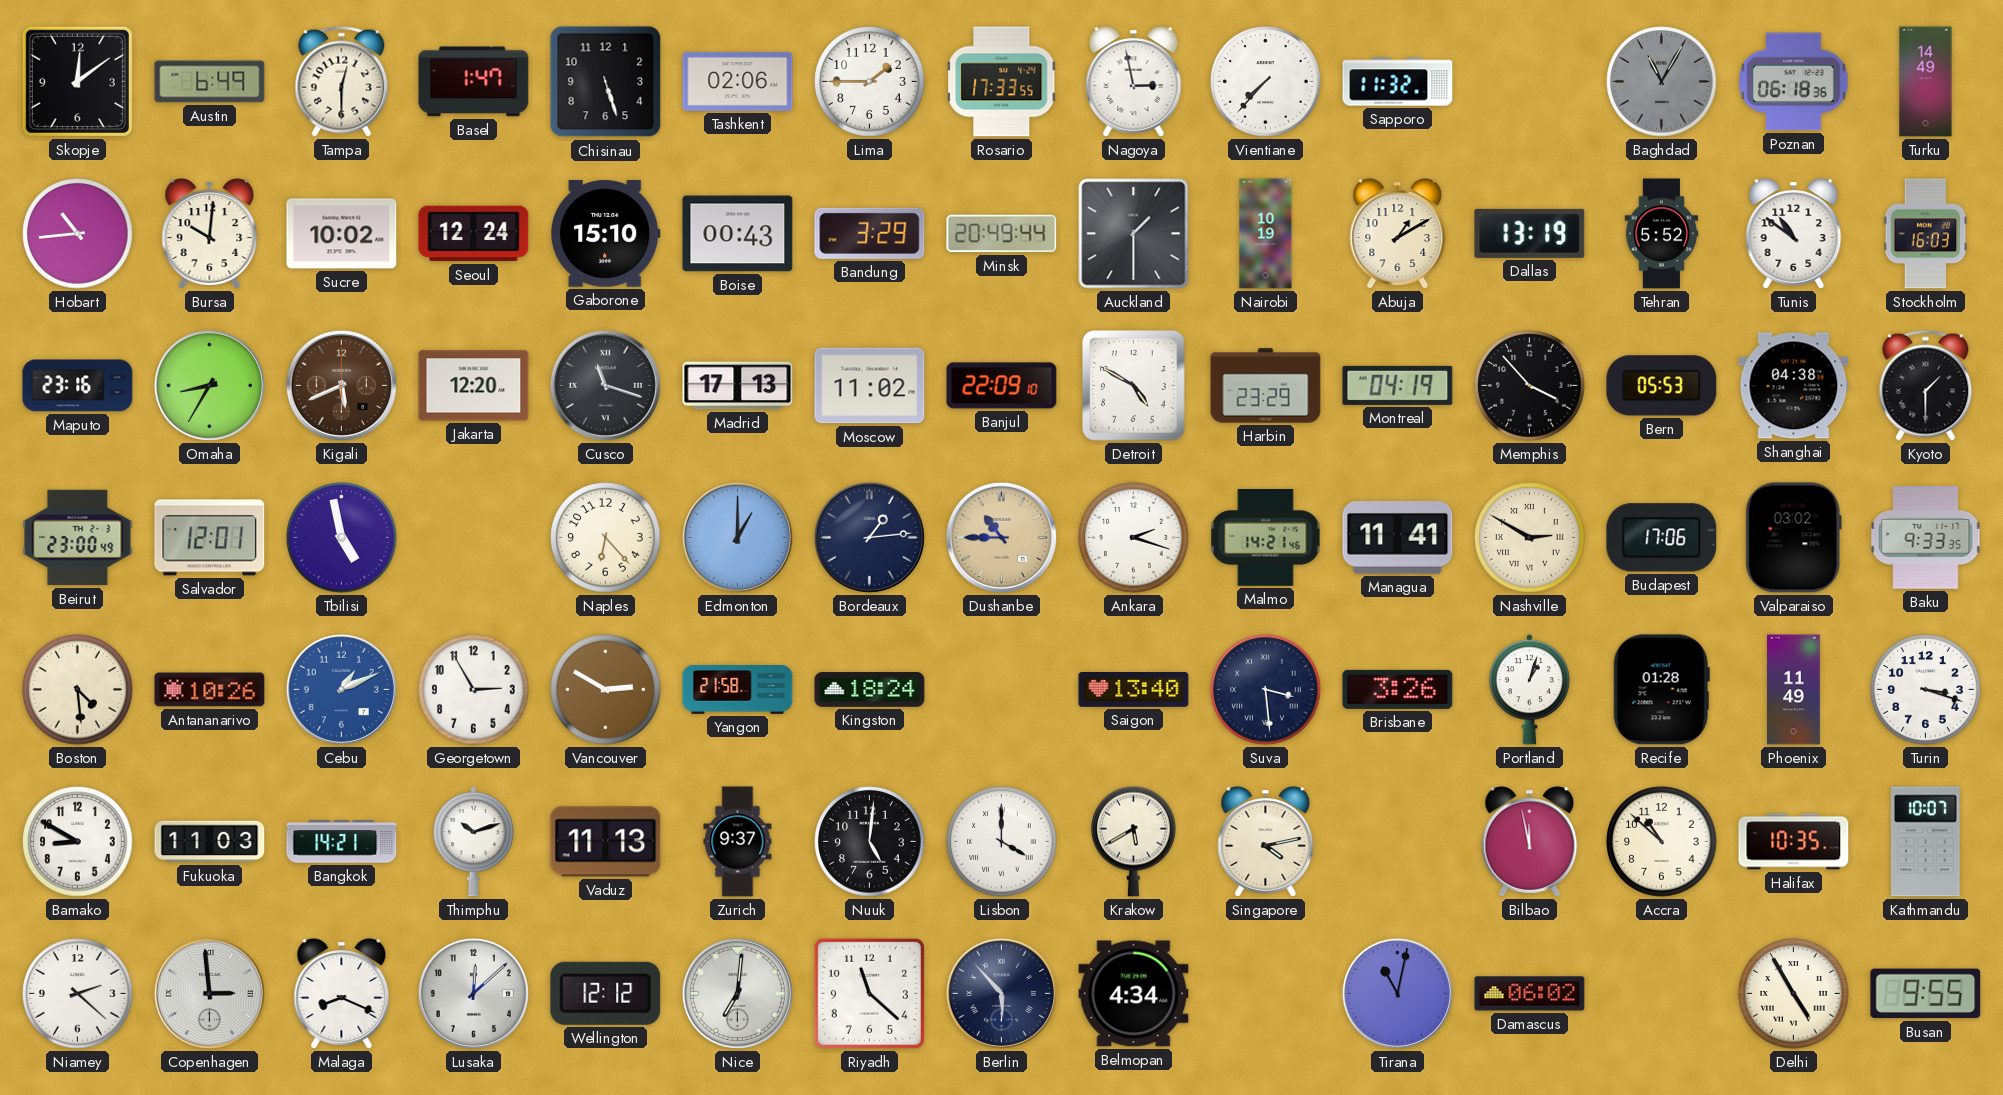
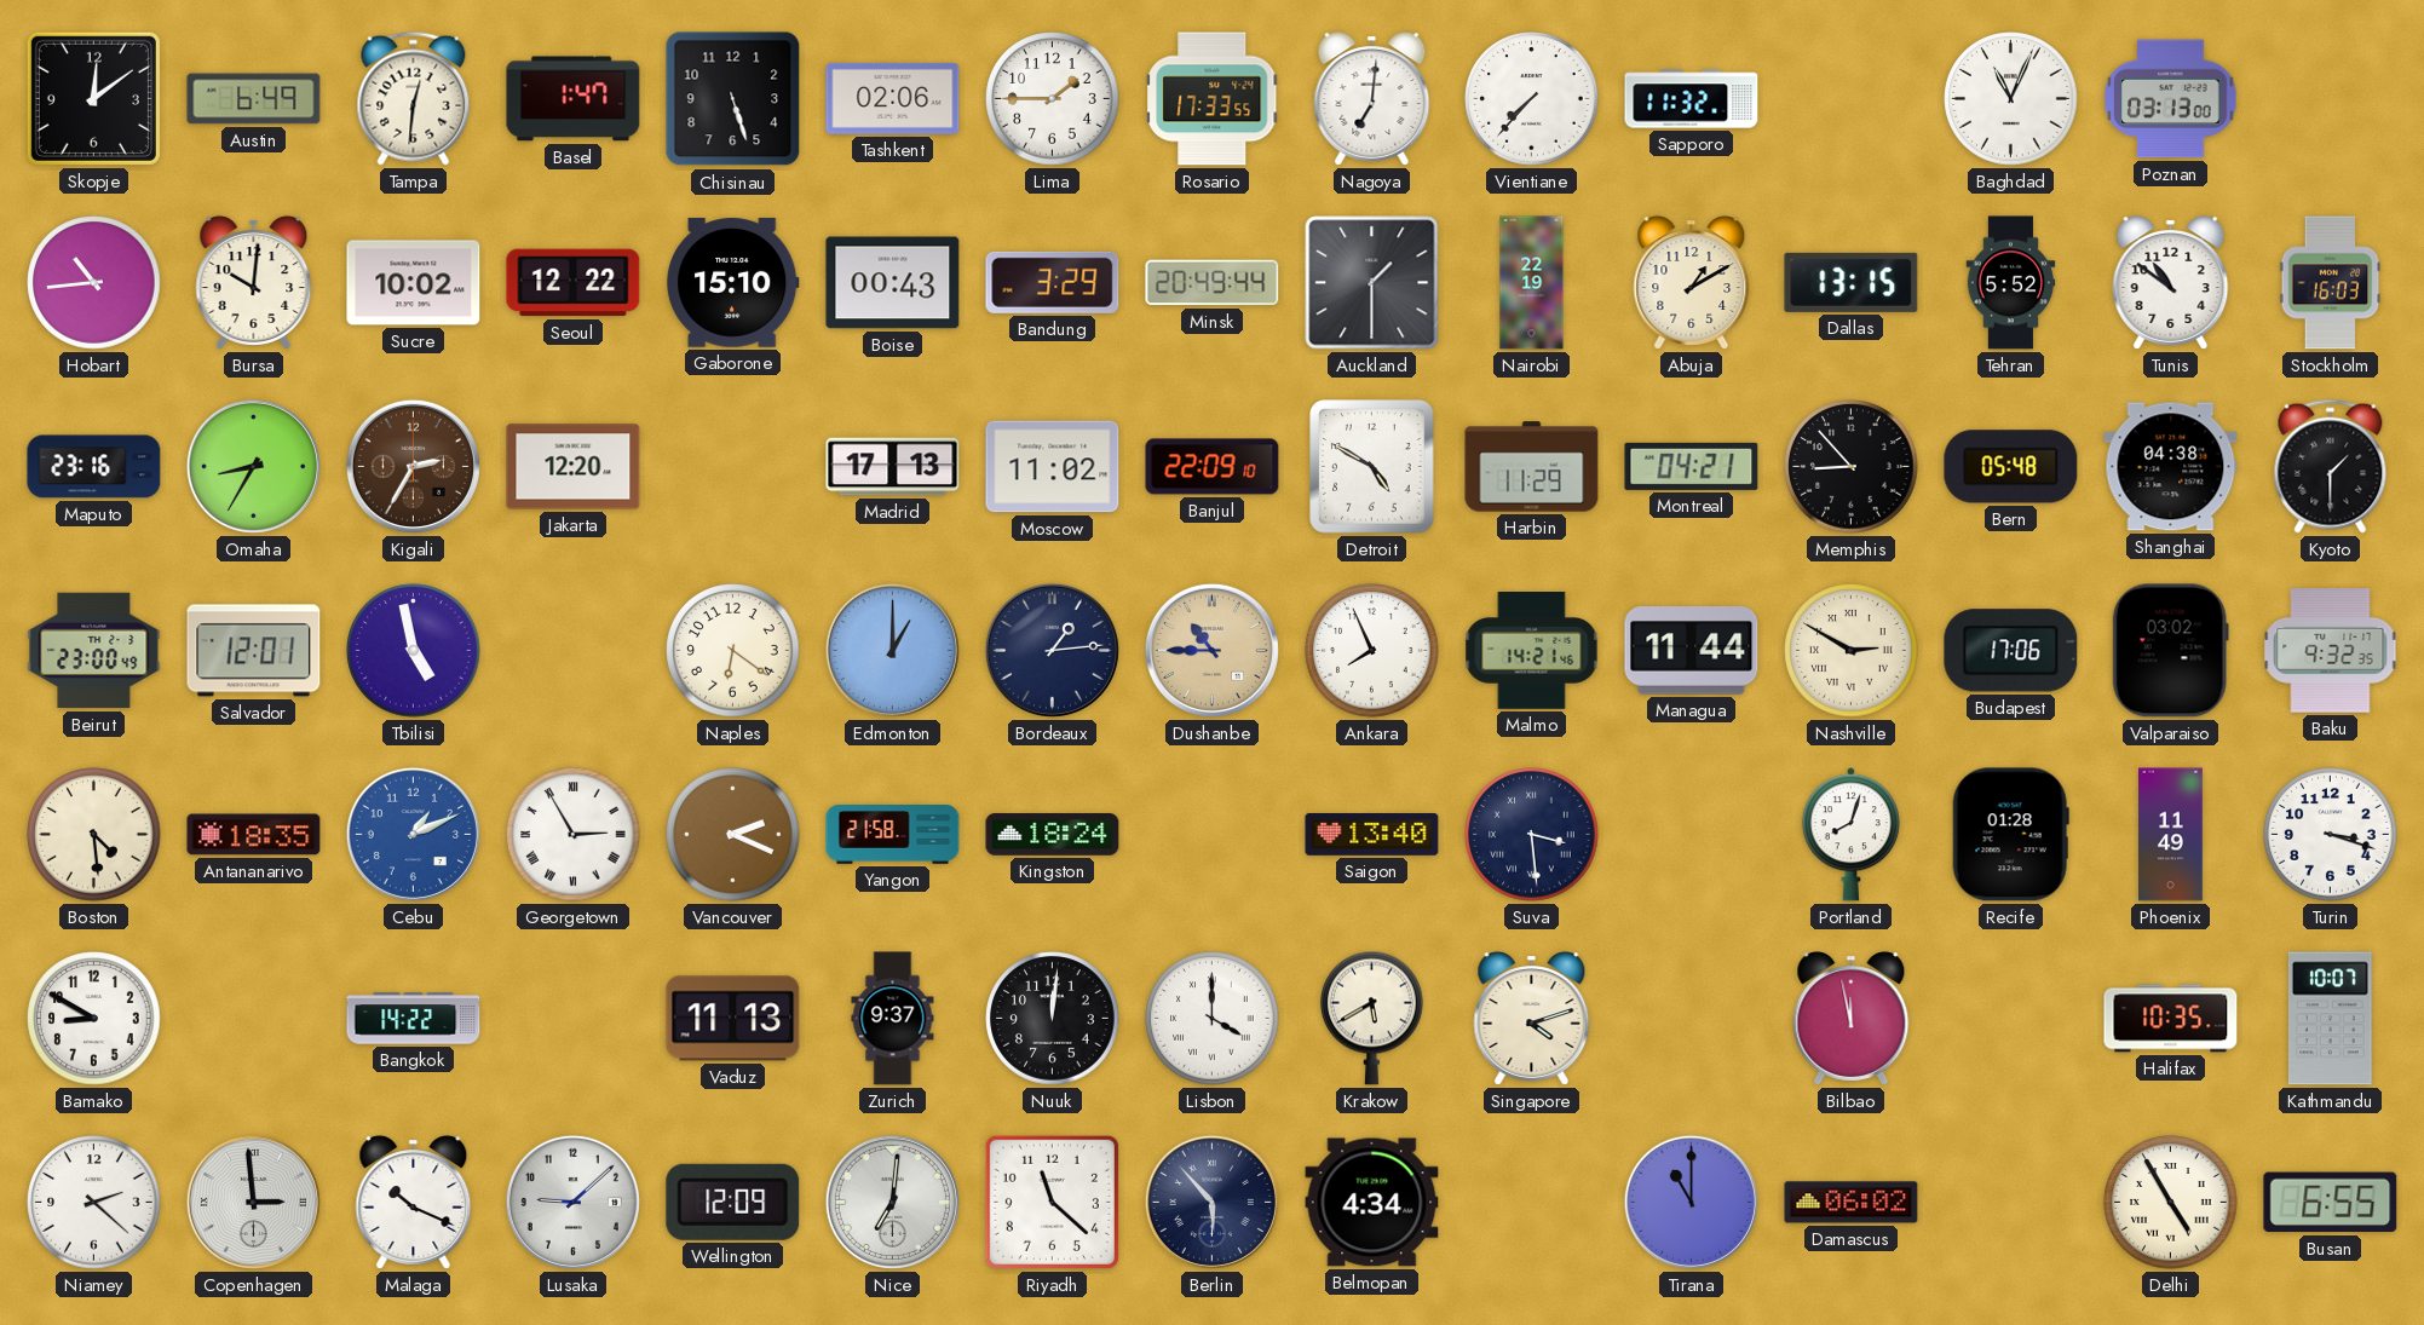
Tampa: 12:30 -> 12:31
Nagoya: 2:58 -> 7:01
Baghdad: 11:05 -> 11:04
Baghdad dial: grey -> white
Poznan: 06:18 -> 03:13
Turku: 14:49 -> none
Seoul: 12:24 -> 12:22
Nairobi: 10:19 -> 22:19
Dallas: 13:19 -> 13:15
Kigali: 5:41 -> 2:35
Cusco: 11:18 -> none
Harbin: 23:29 -> 11:29
Montreal: 04:19 -> 04:21
Memphis: 3:53 -> 8:53
Bern: 05:53 -> 05:48
Naples: 6:23 -> 6:21
Ankara: 2:18 -> 7:56
Managua: 11:41 -> 11:44
Baku: 9:33 -> 9:32
Antananarivo: 10:26 -> 18:35
Georgetown numerals: Arabic -> Roman
Vancouver: 2:50 -> 2:19
Brisbane: 3:26 -> none
Portland: 1:03 -> 8:03
Fukuoka: 11:03 -> none
Bangkok: 14:21 -> 14:22
Thimphu: 10:12 -> none
Nuuk: 5:01 -> 12:01
Singapore: 4:13 -> 4:12
Accra: 10:52 -> none
Malaga: 8:19 -> 10:19
Lusaka: 12:08 -> 9:08
Wellington: 12:12 -> 12:09
Tirana: 11:02 -> 11:00
Busan: 9:55 -> 6:55
